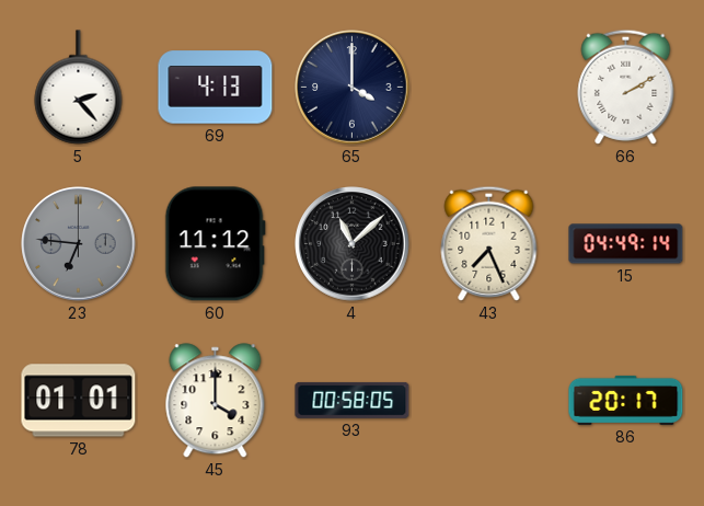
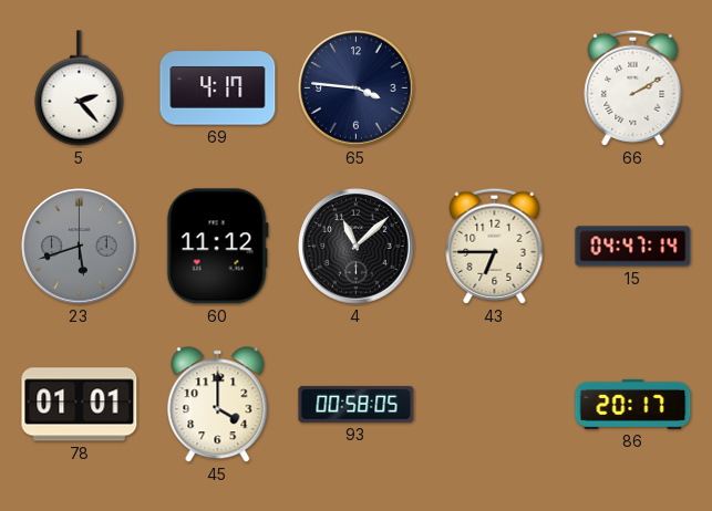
69: 4:13 -> 4:17
65: 4:00 -> 3:46
23: 6:46 -> 5:42
43: 7:26 -> 6:45
15: 04:49 -> 04:47
